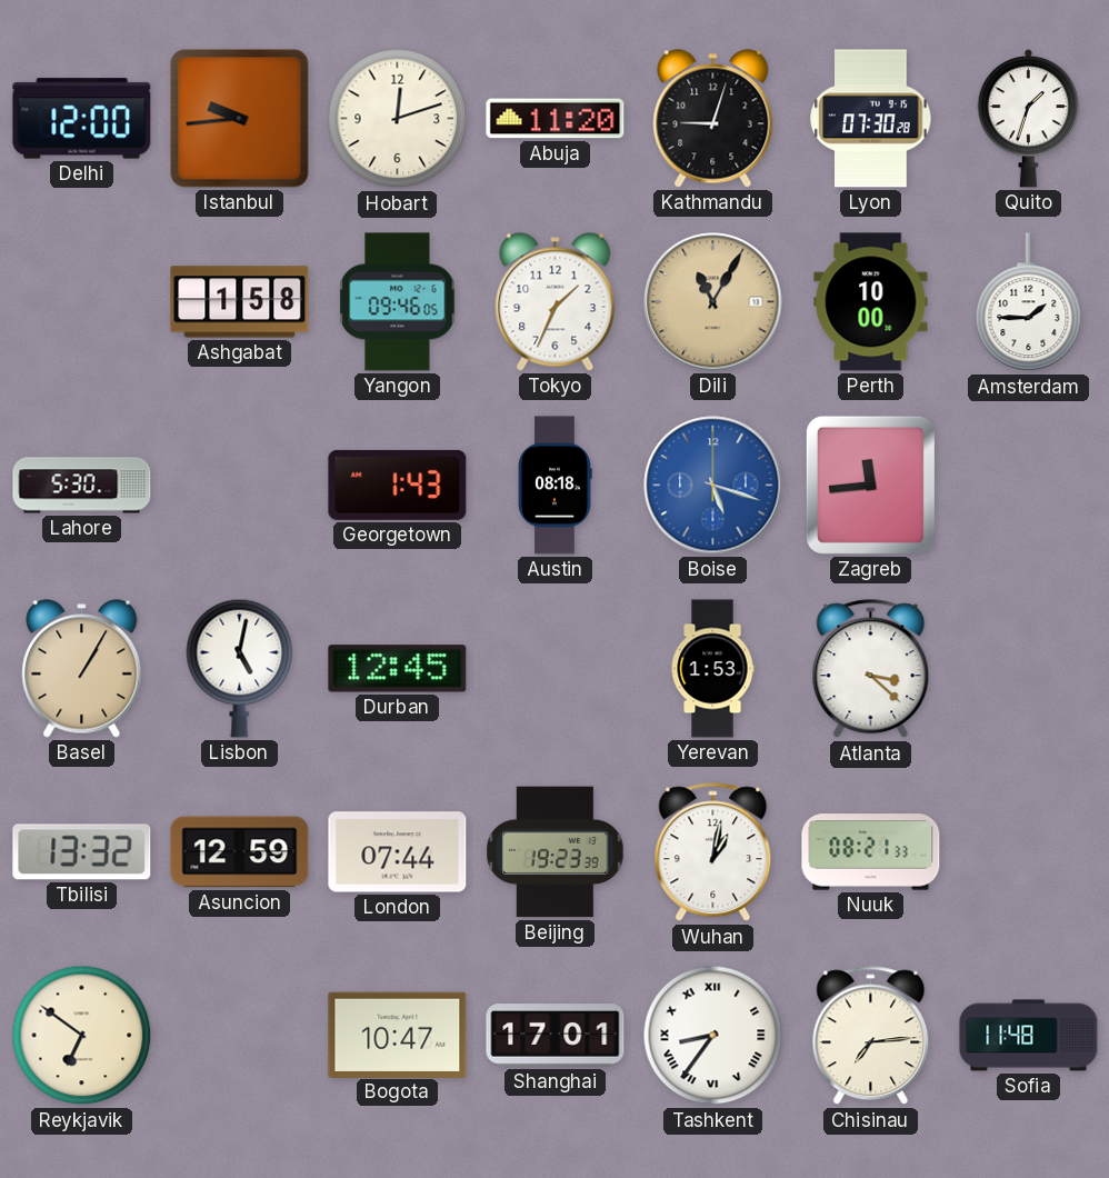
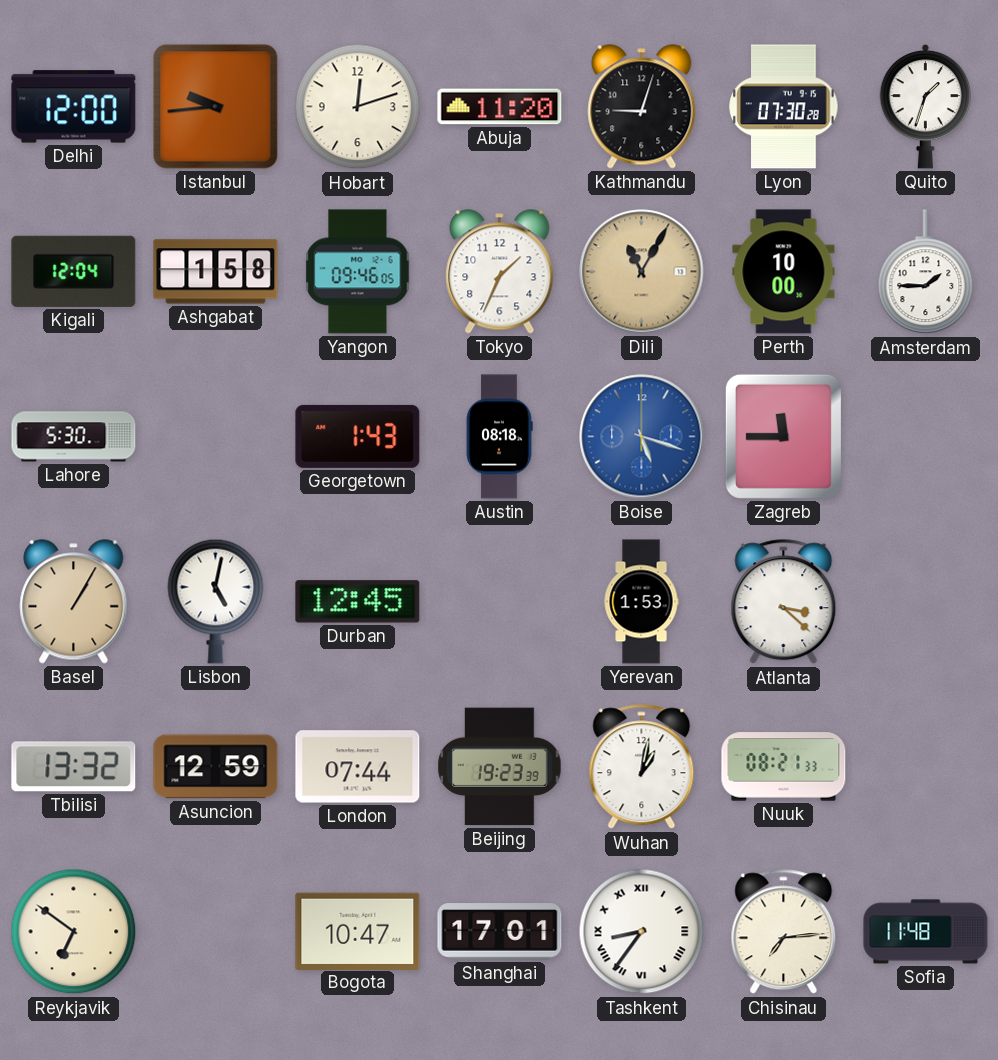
Kigali: none -> 12:04
Zagreb: 11:44 -> 11:45
